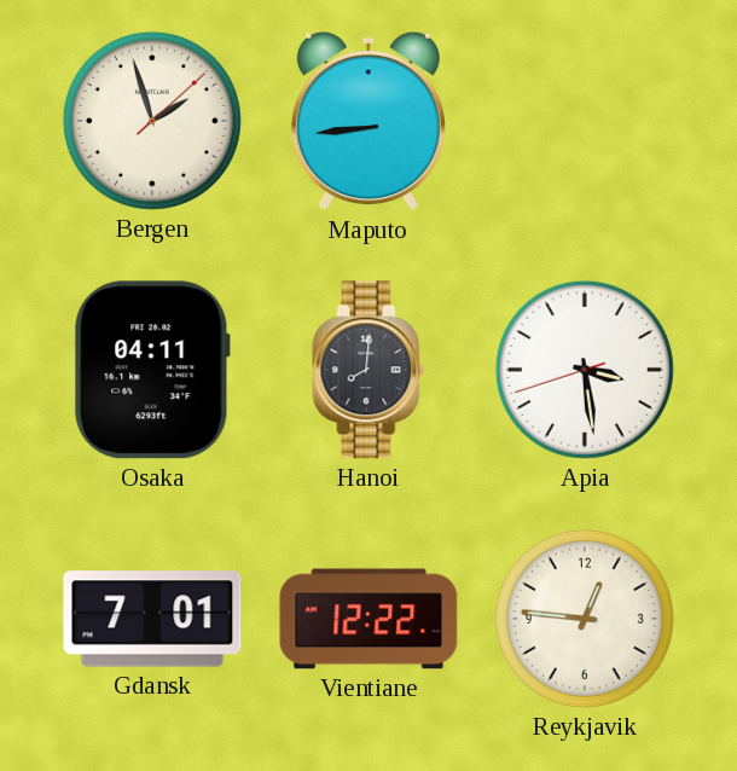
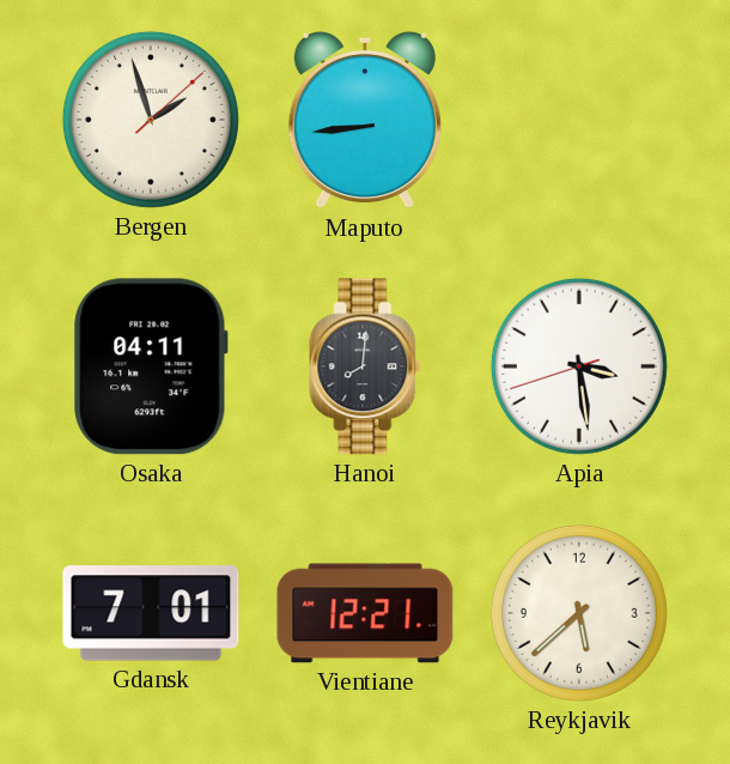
Vientiane: 12:22 -> 12:21
Reykjavik: 12:46 -> 5:38
